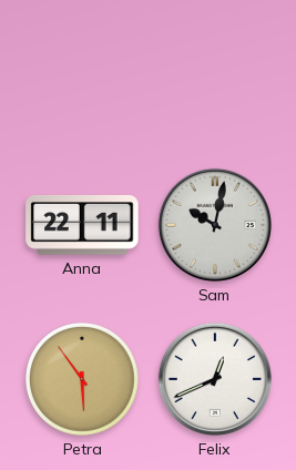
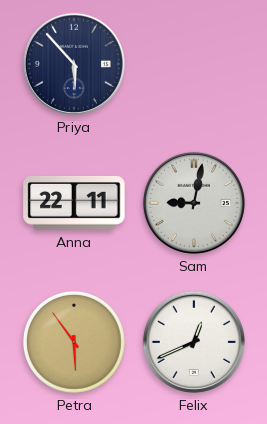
Priya: none -> 5:53
Sam: 10:02 -> 9:02
